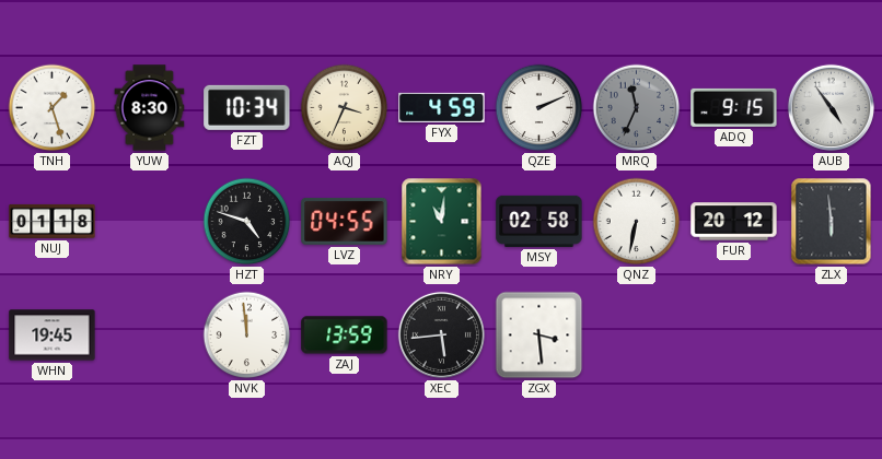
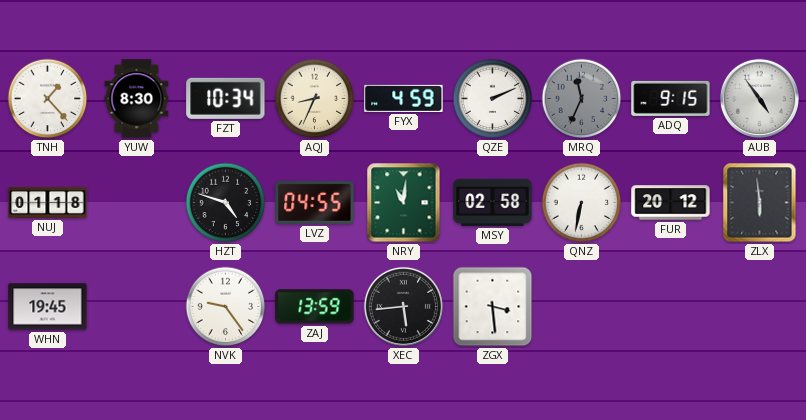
TNH: 1:27 -> 1:23
AQJ: 3:34 -> 8:34
NVK: 11:59 -> 9:24
